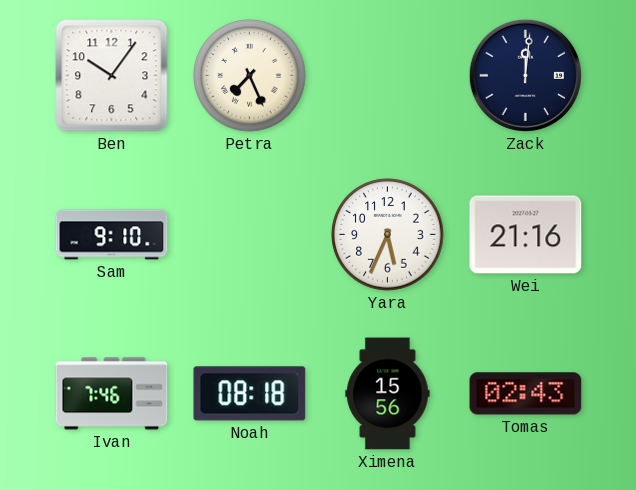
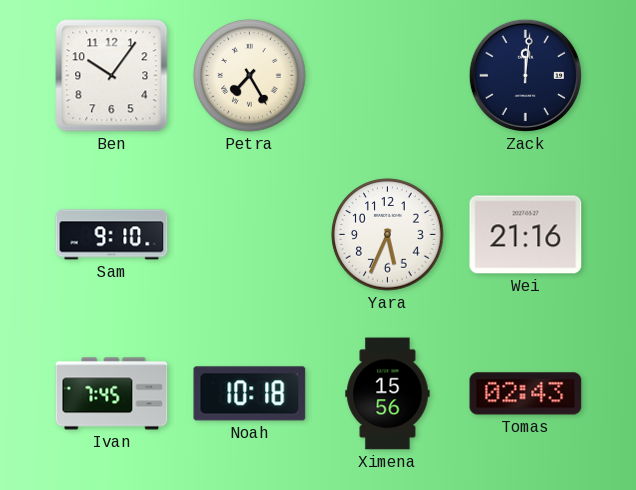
Petra: 7:26 -> 7:25
Ivan: 7:46 -> 7:45
Noah: 08:18 -> 10:18
